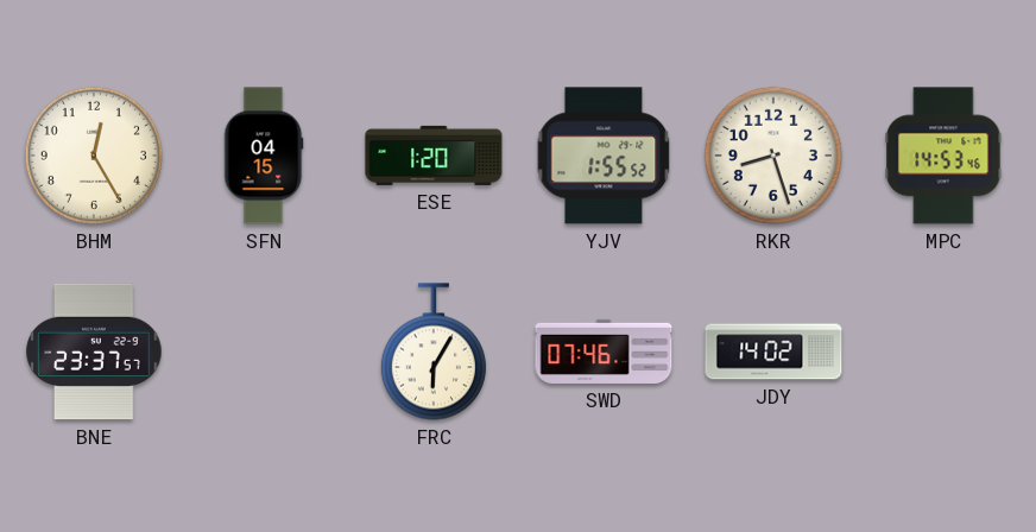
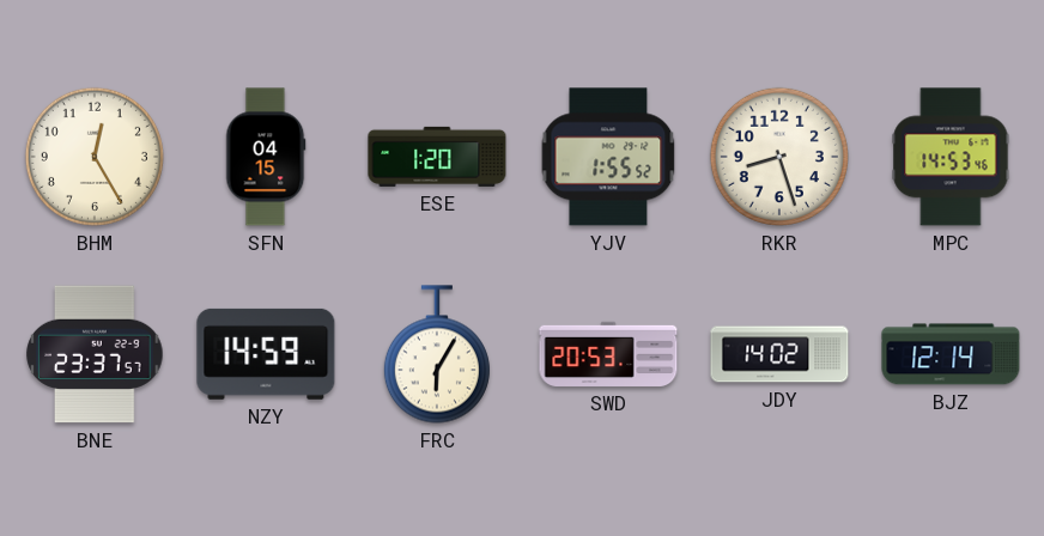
NZY: none -> 14:59
SWD: 07:46 -> 20:53
BJZ: none -> 12:14
